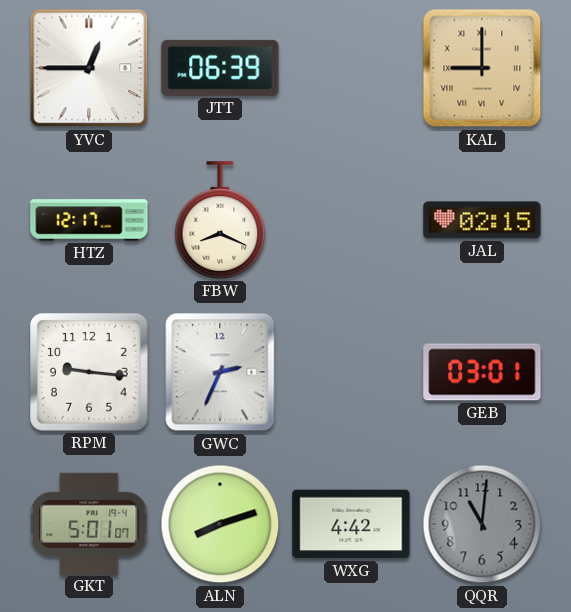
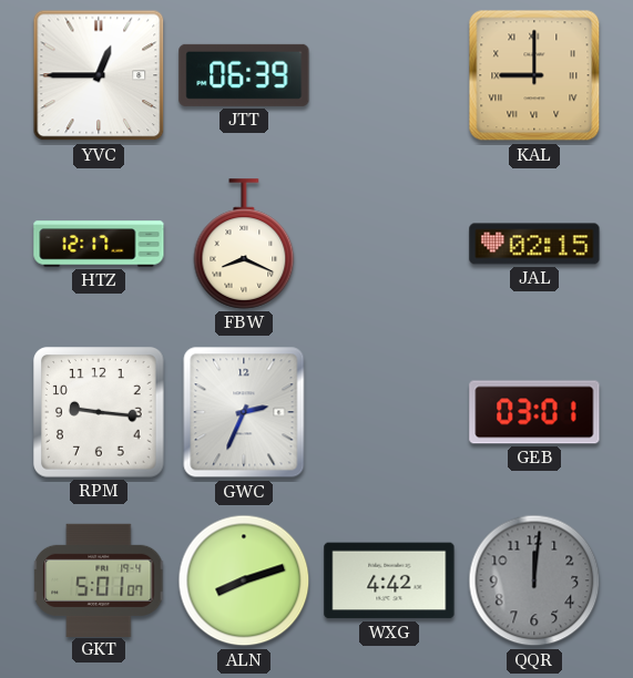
QQR: 11:01 -> 12:01
